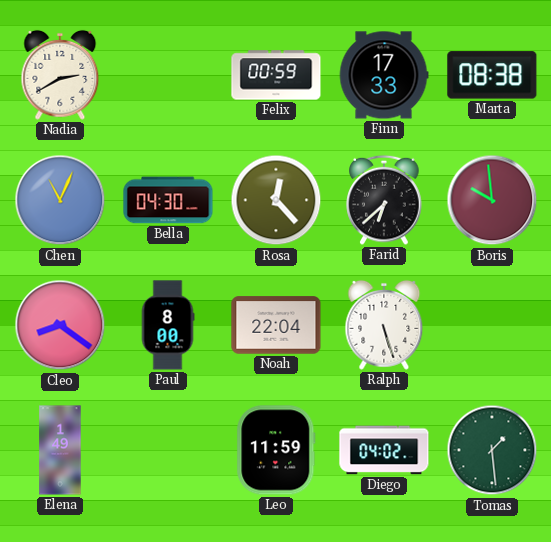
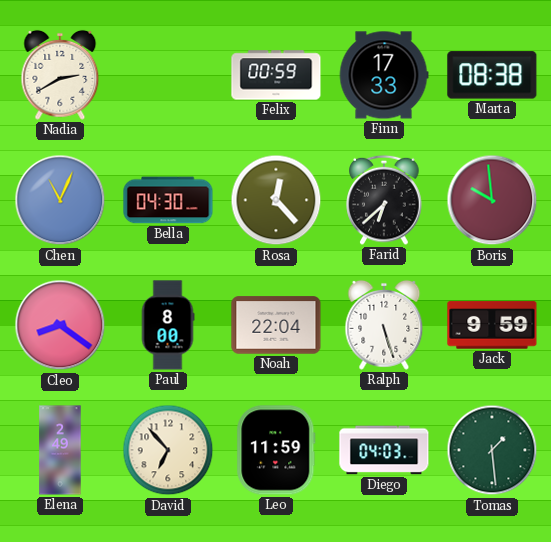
Jack: none -> 9:59
Elena: 1:49 -> 2:49
David: none -> 6:53
Diego: 04:02 -> 04:03
